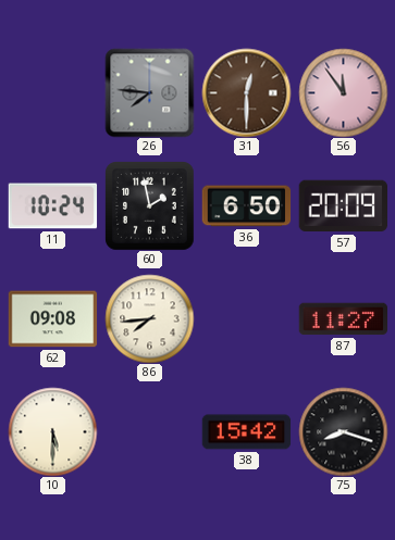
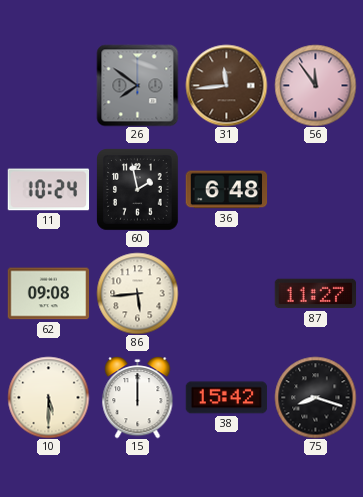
26: 7:46 -> 7:51
31: 12:30 -> 11:44
36: 6:50 -> 6:48
57: 20:09 -> none
86: 7:44 -> 5:44
15: none -> 12:00
